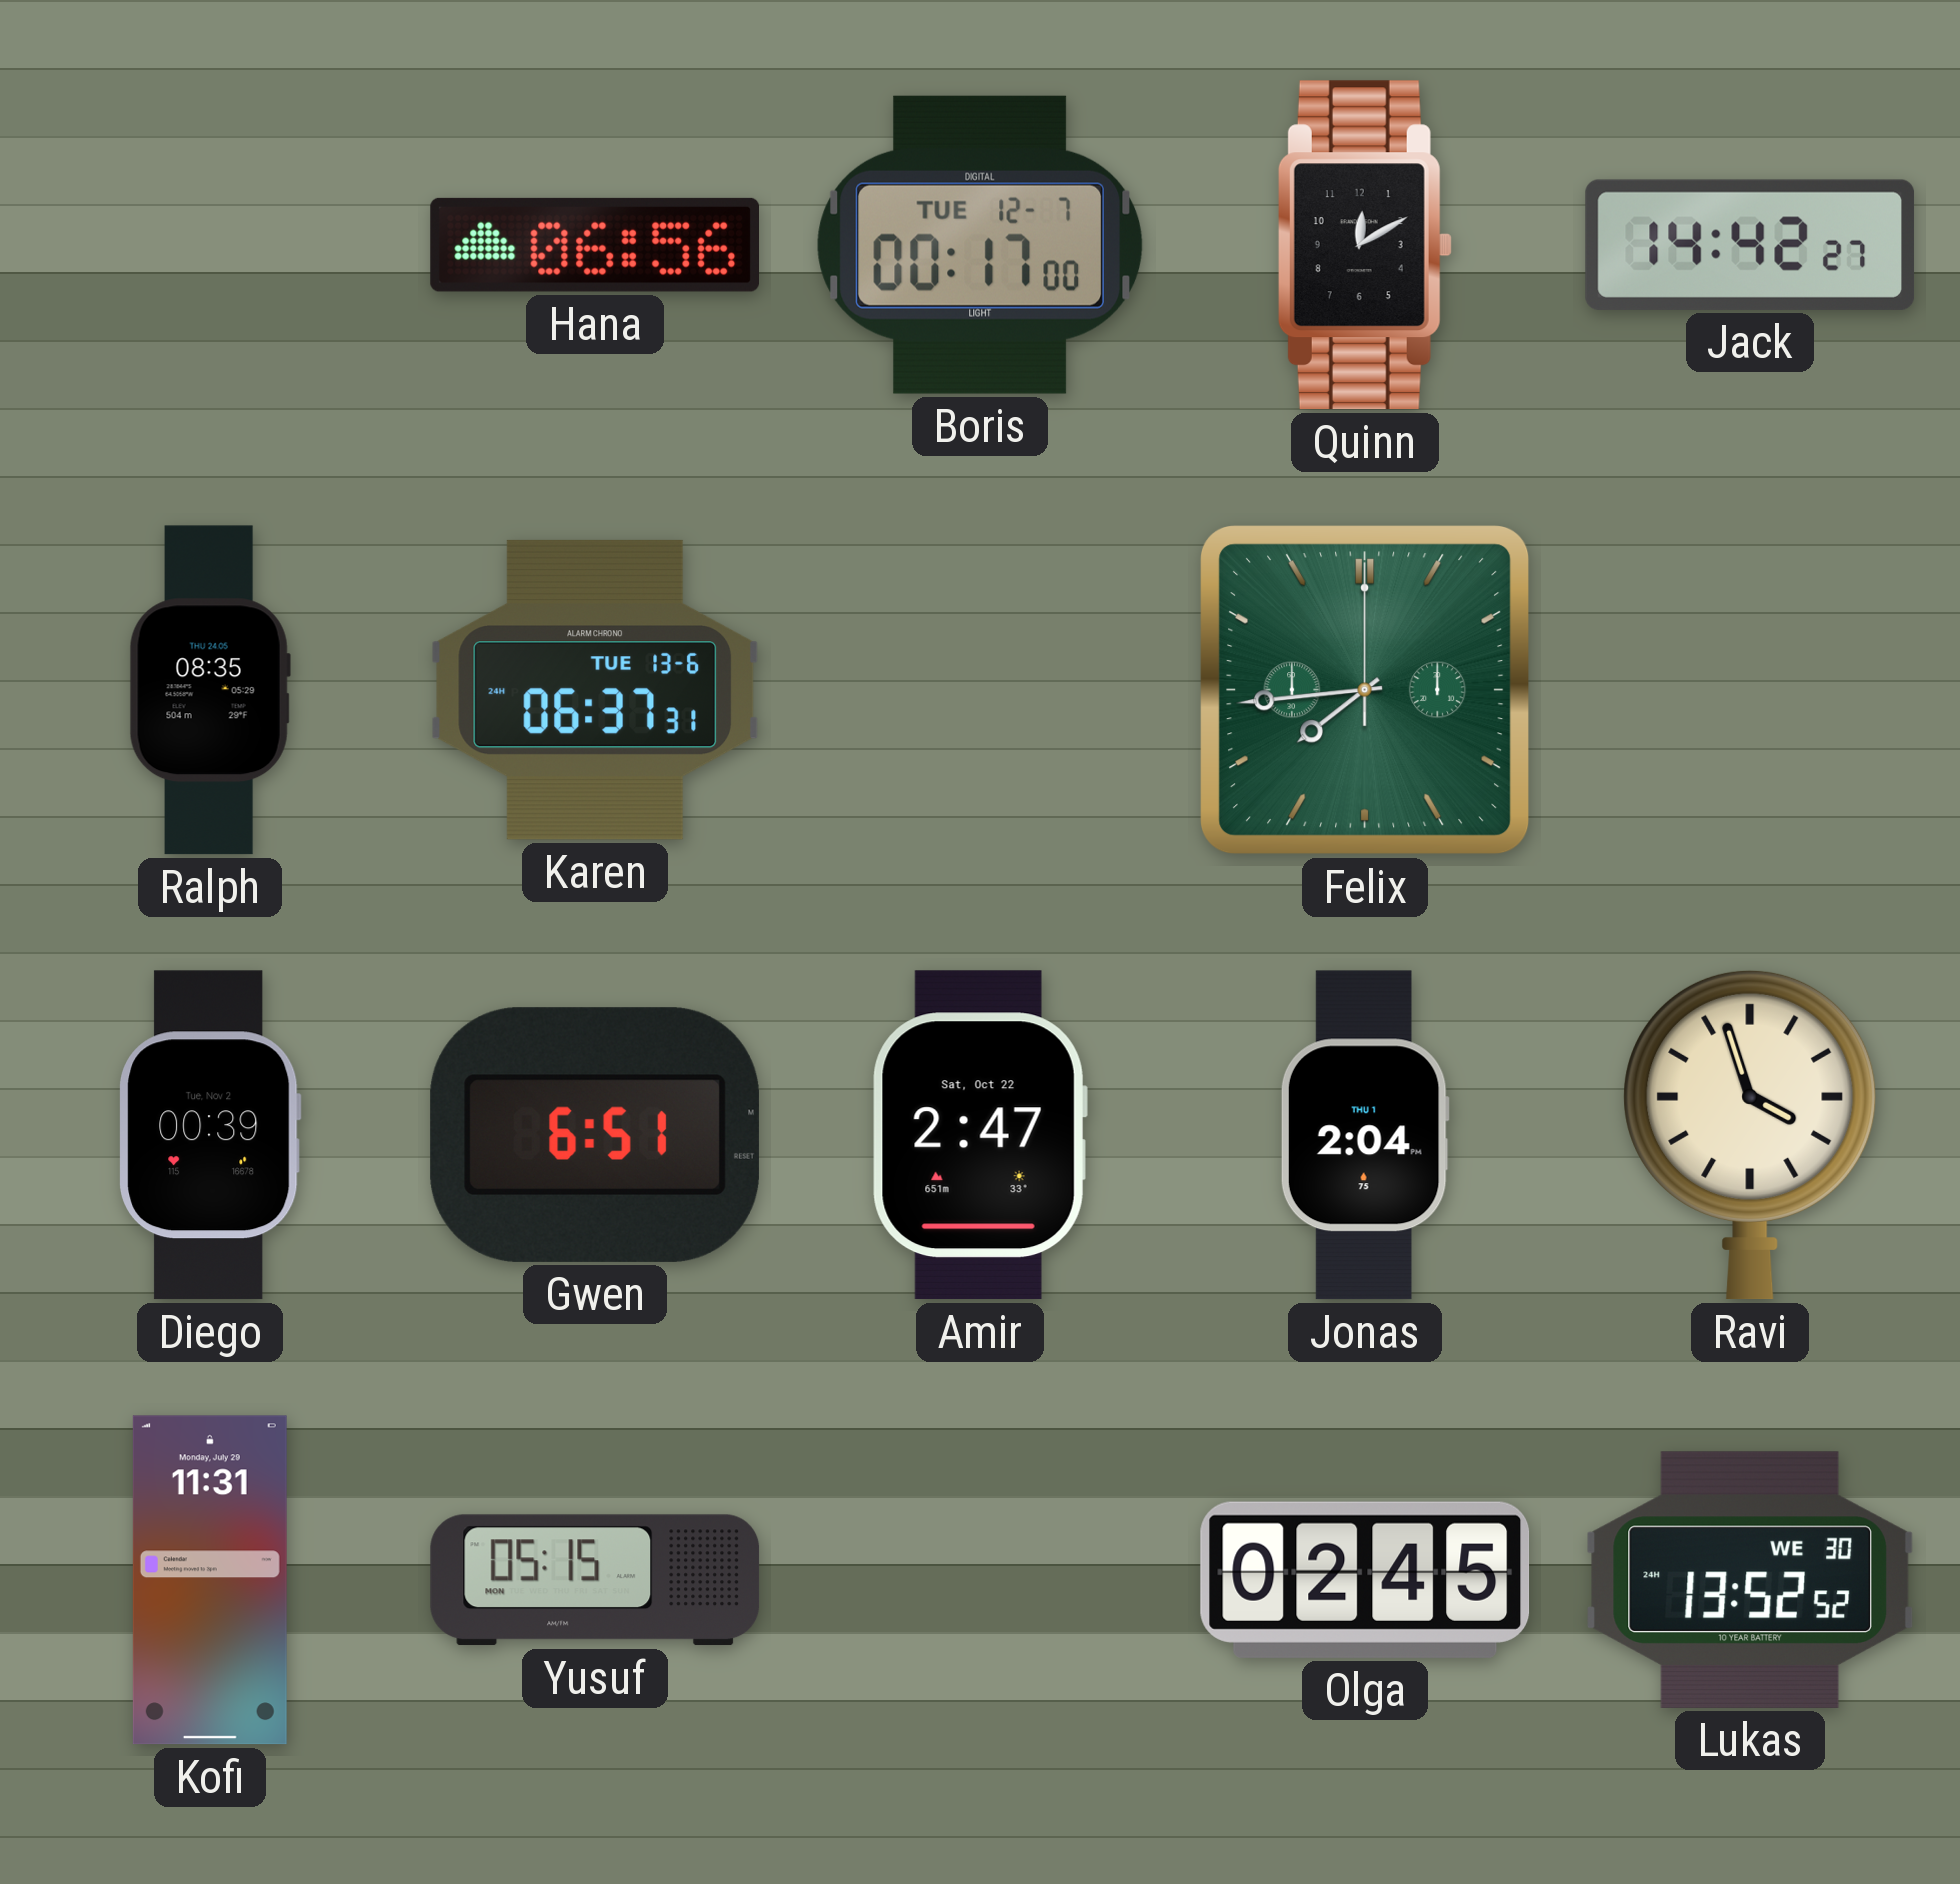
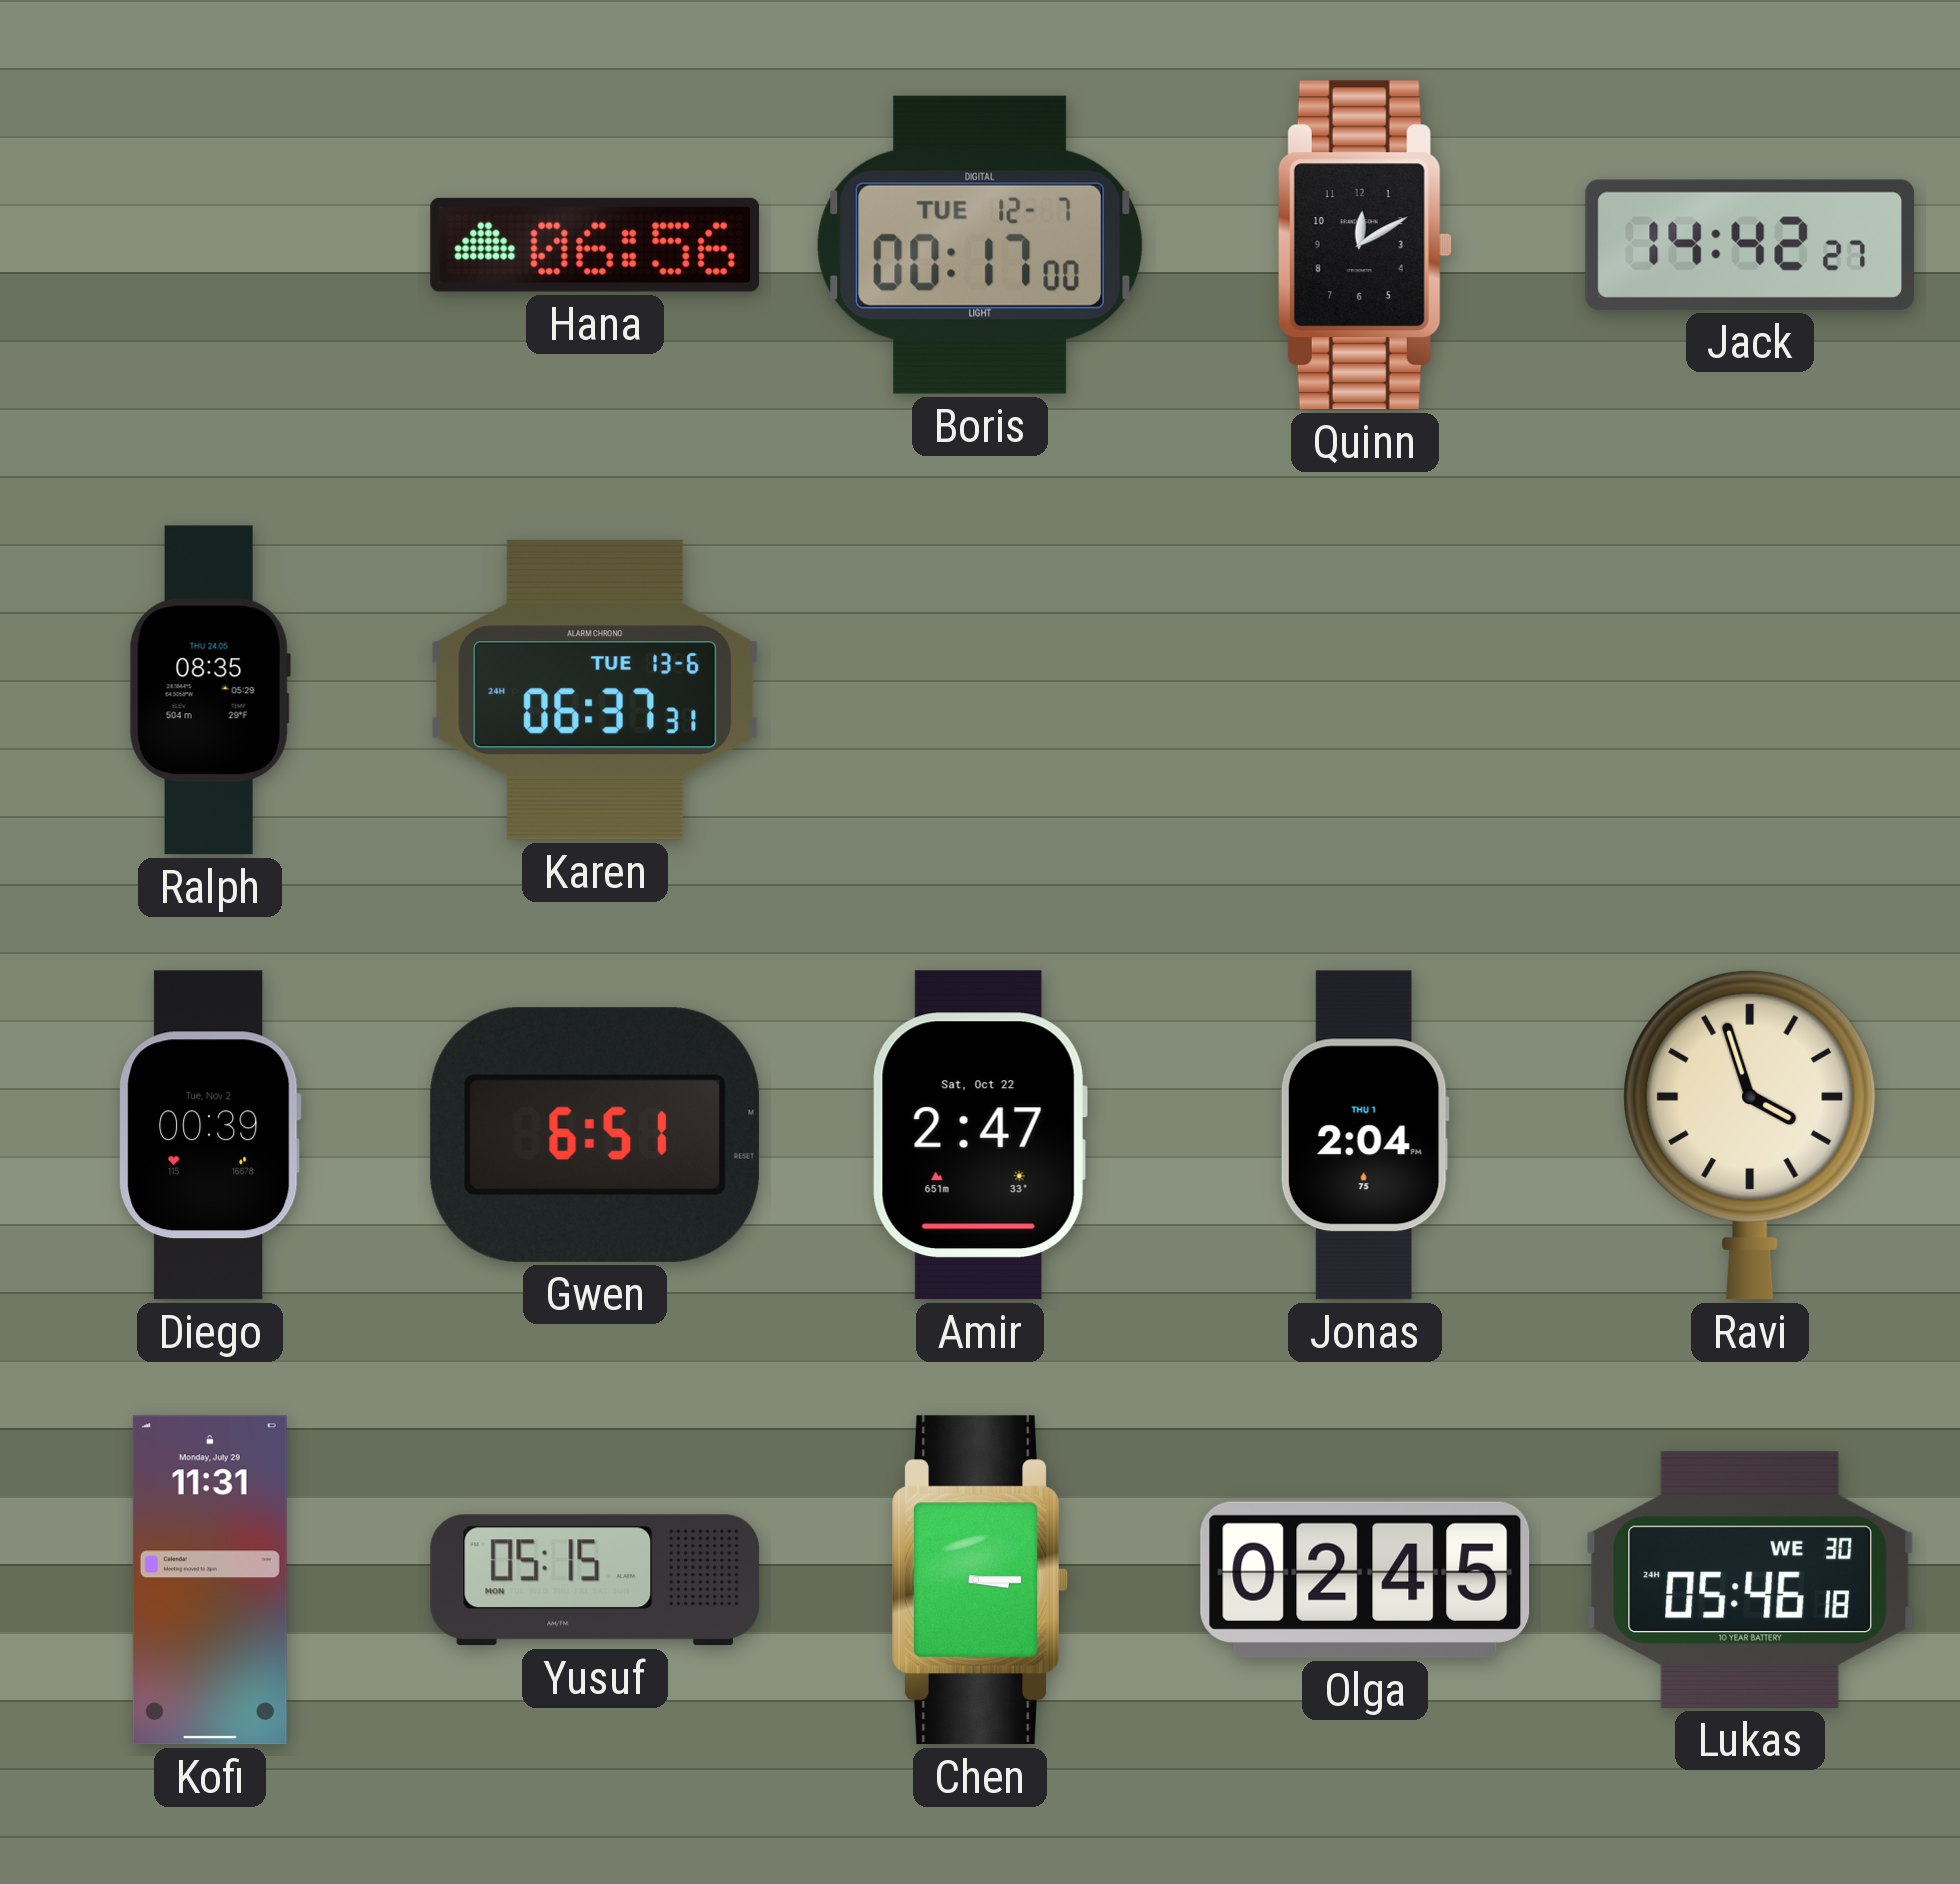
Felix: 7:44 -> none
Chen: none -> 3:15
Lukas: 13:52 -> 05:46
